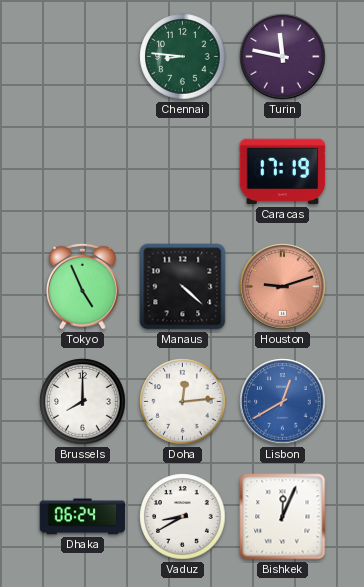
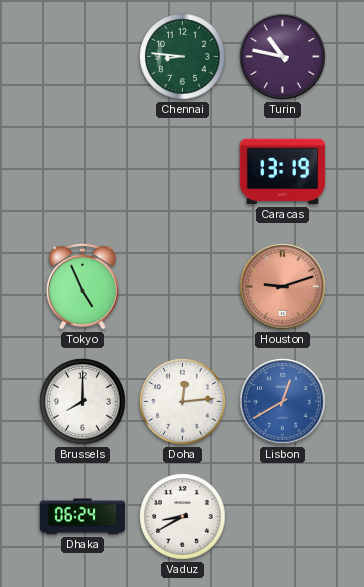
Turin: 11:47 -> 10:47
Caracas: 17:19 -> 13:19
Manaus: 4:22 -> none
Bishkek: 12:04 -> none
